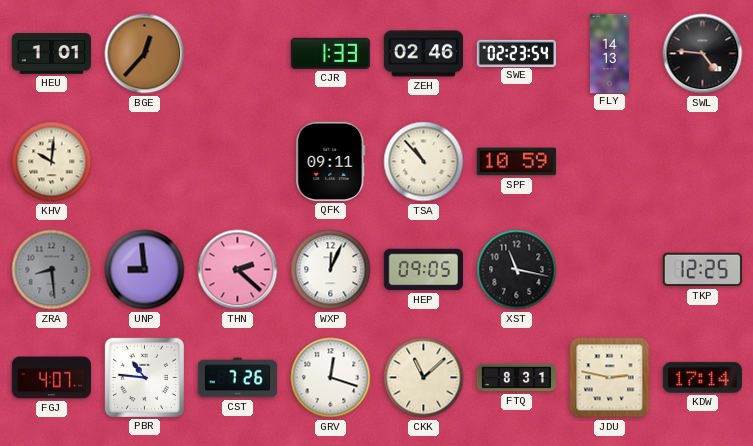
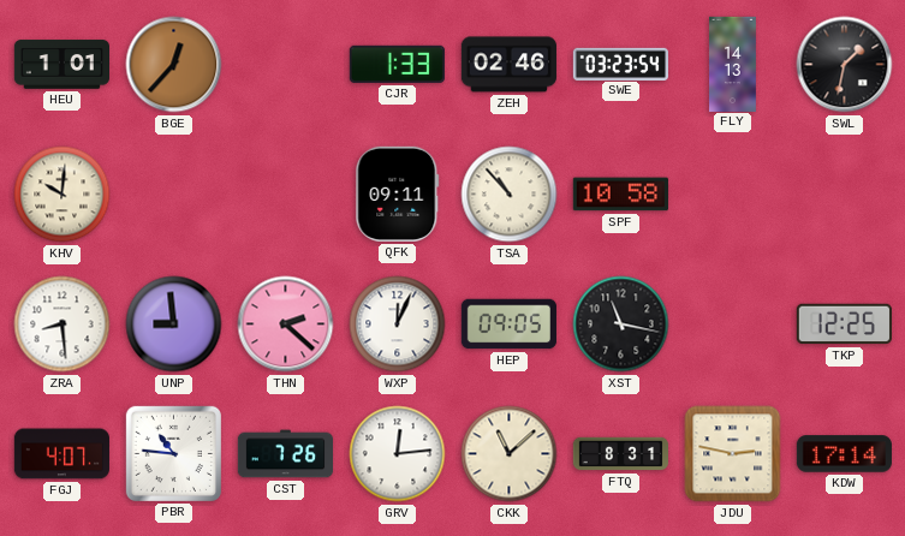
SWE: 02:23 -> 03:23
SWL: 4:46 -> 1:32
SPF: 10:59 -> 10:58
ZRA dial: grey -> white
GRV: 12:18 -> 12:14
